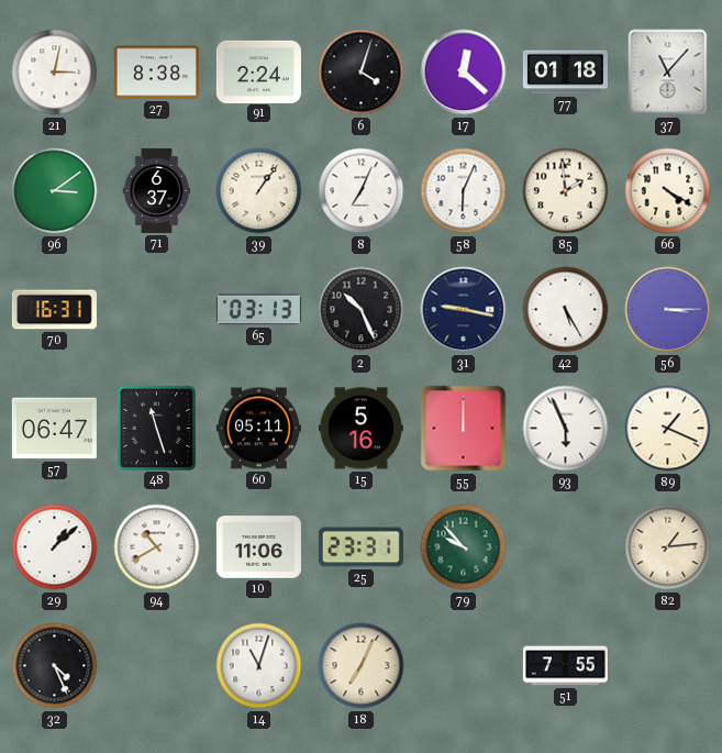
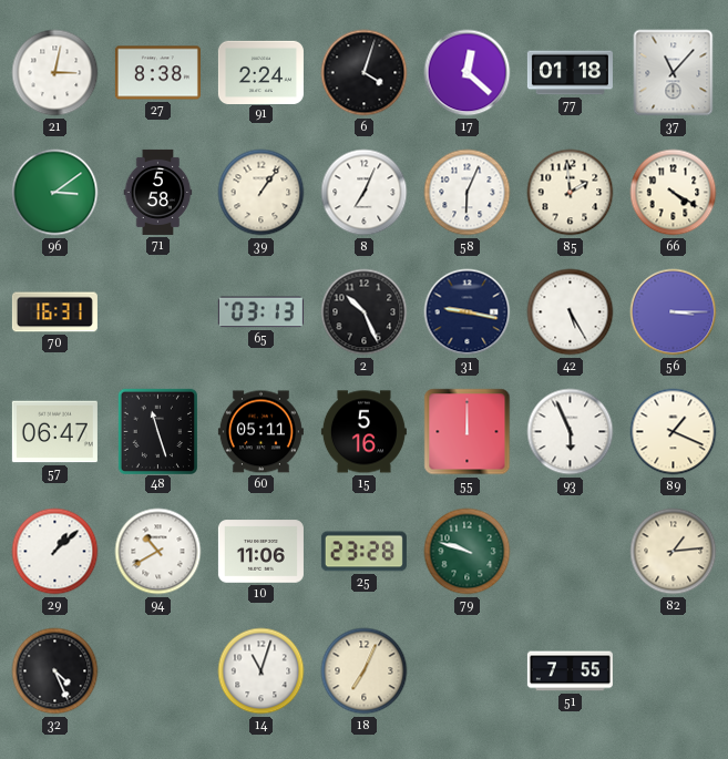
71: 6:37 -> 5:58
25: 23:31 -> 23:28
79: 9:53 -> 9:48
